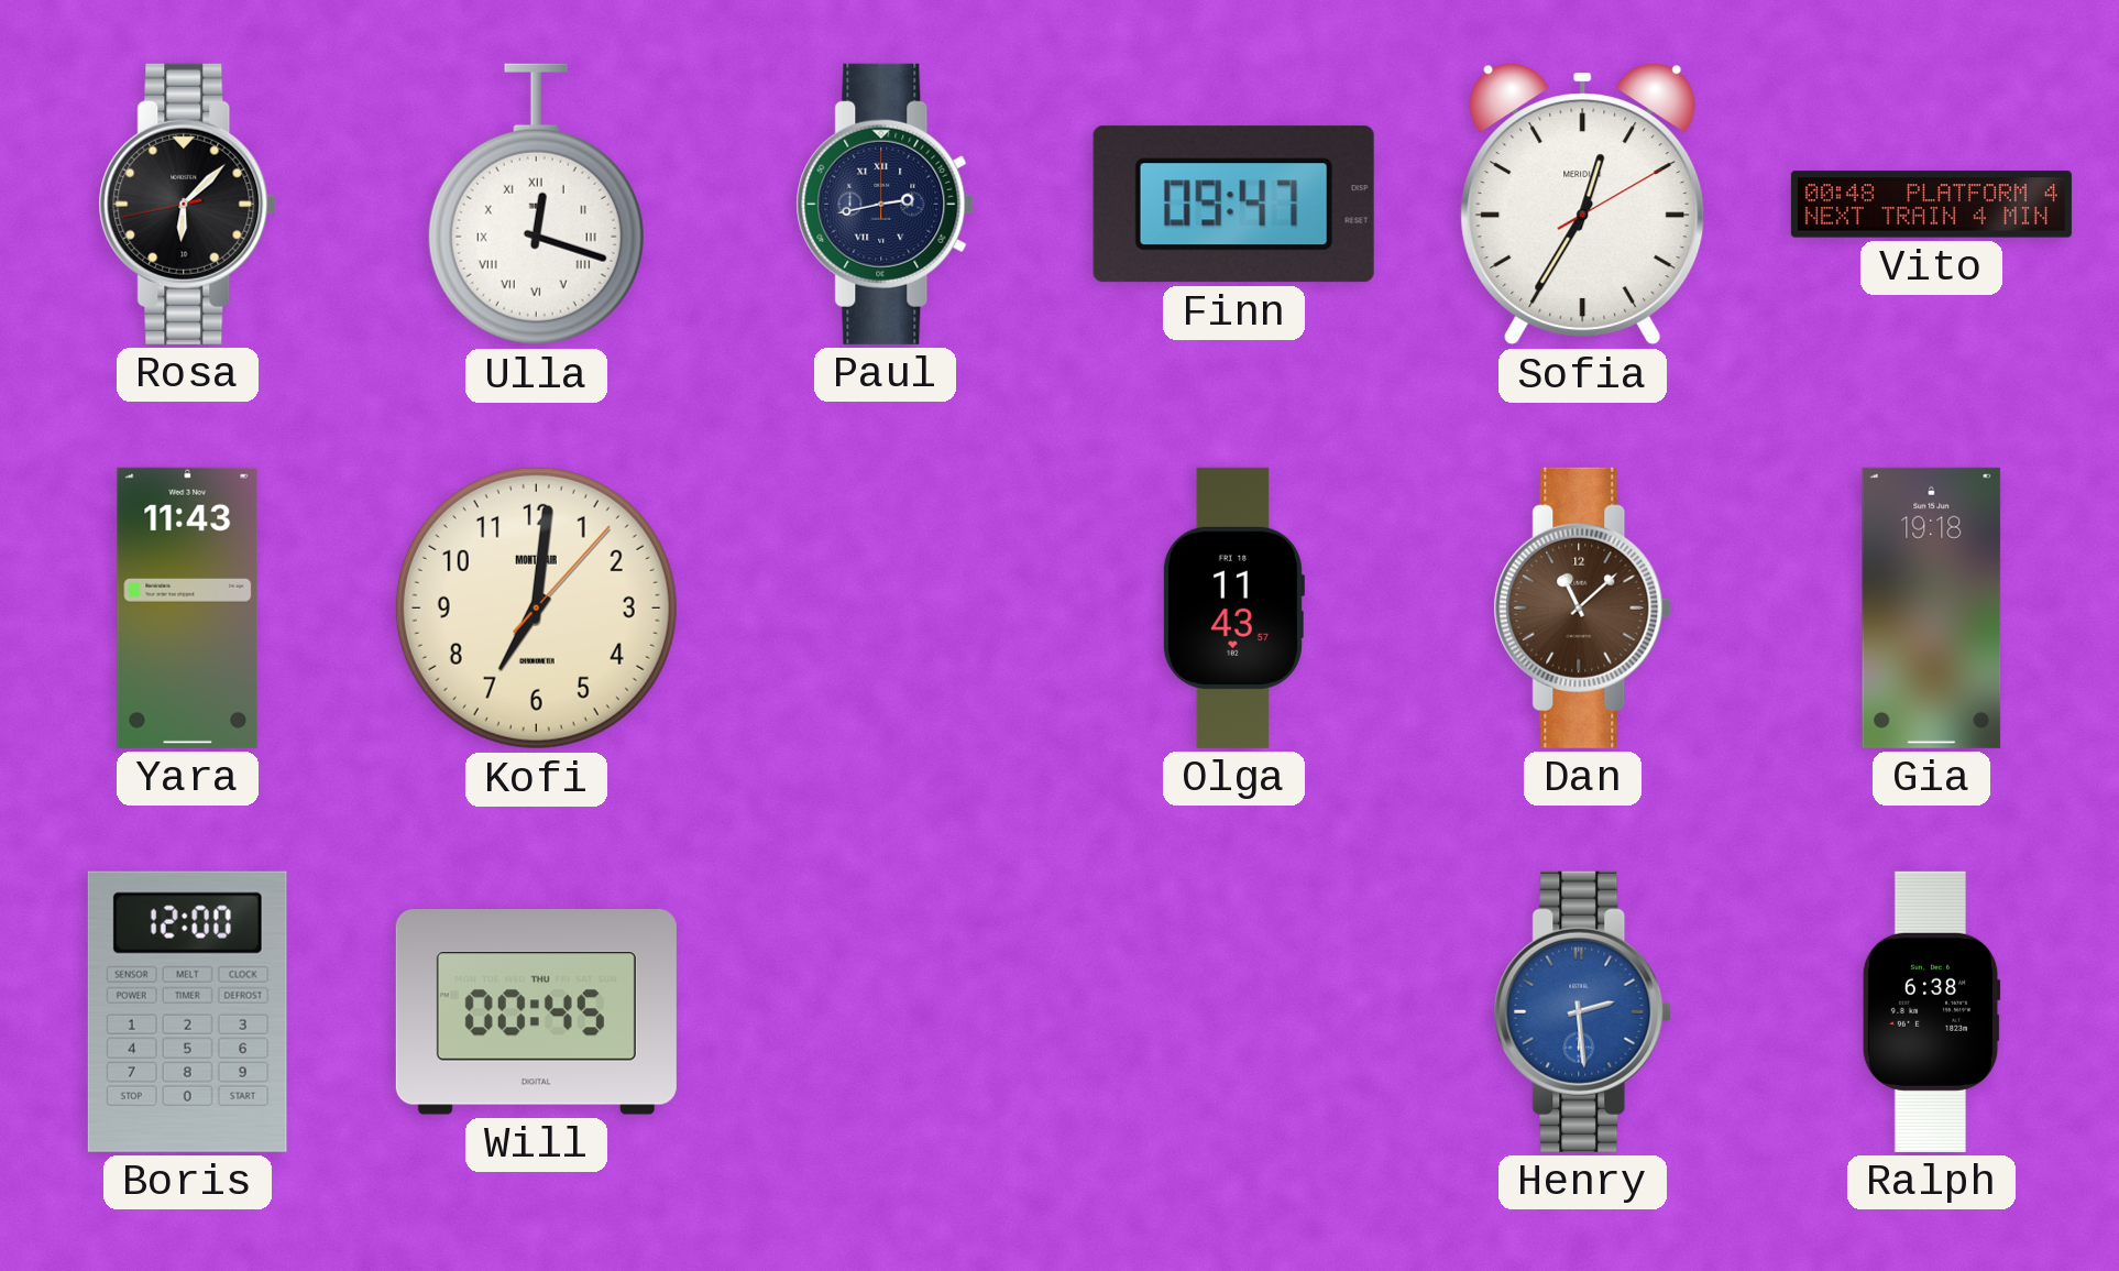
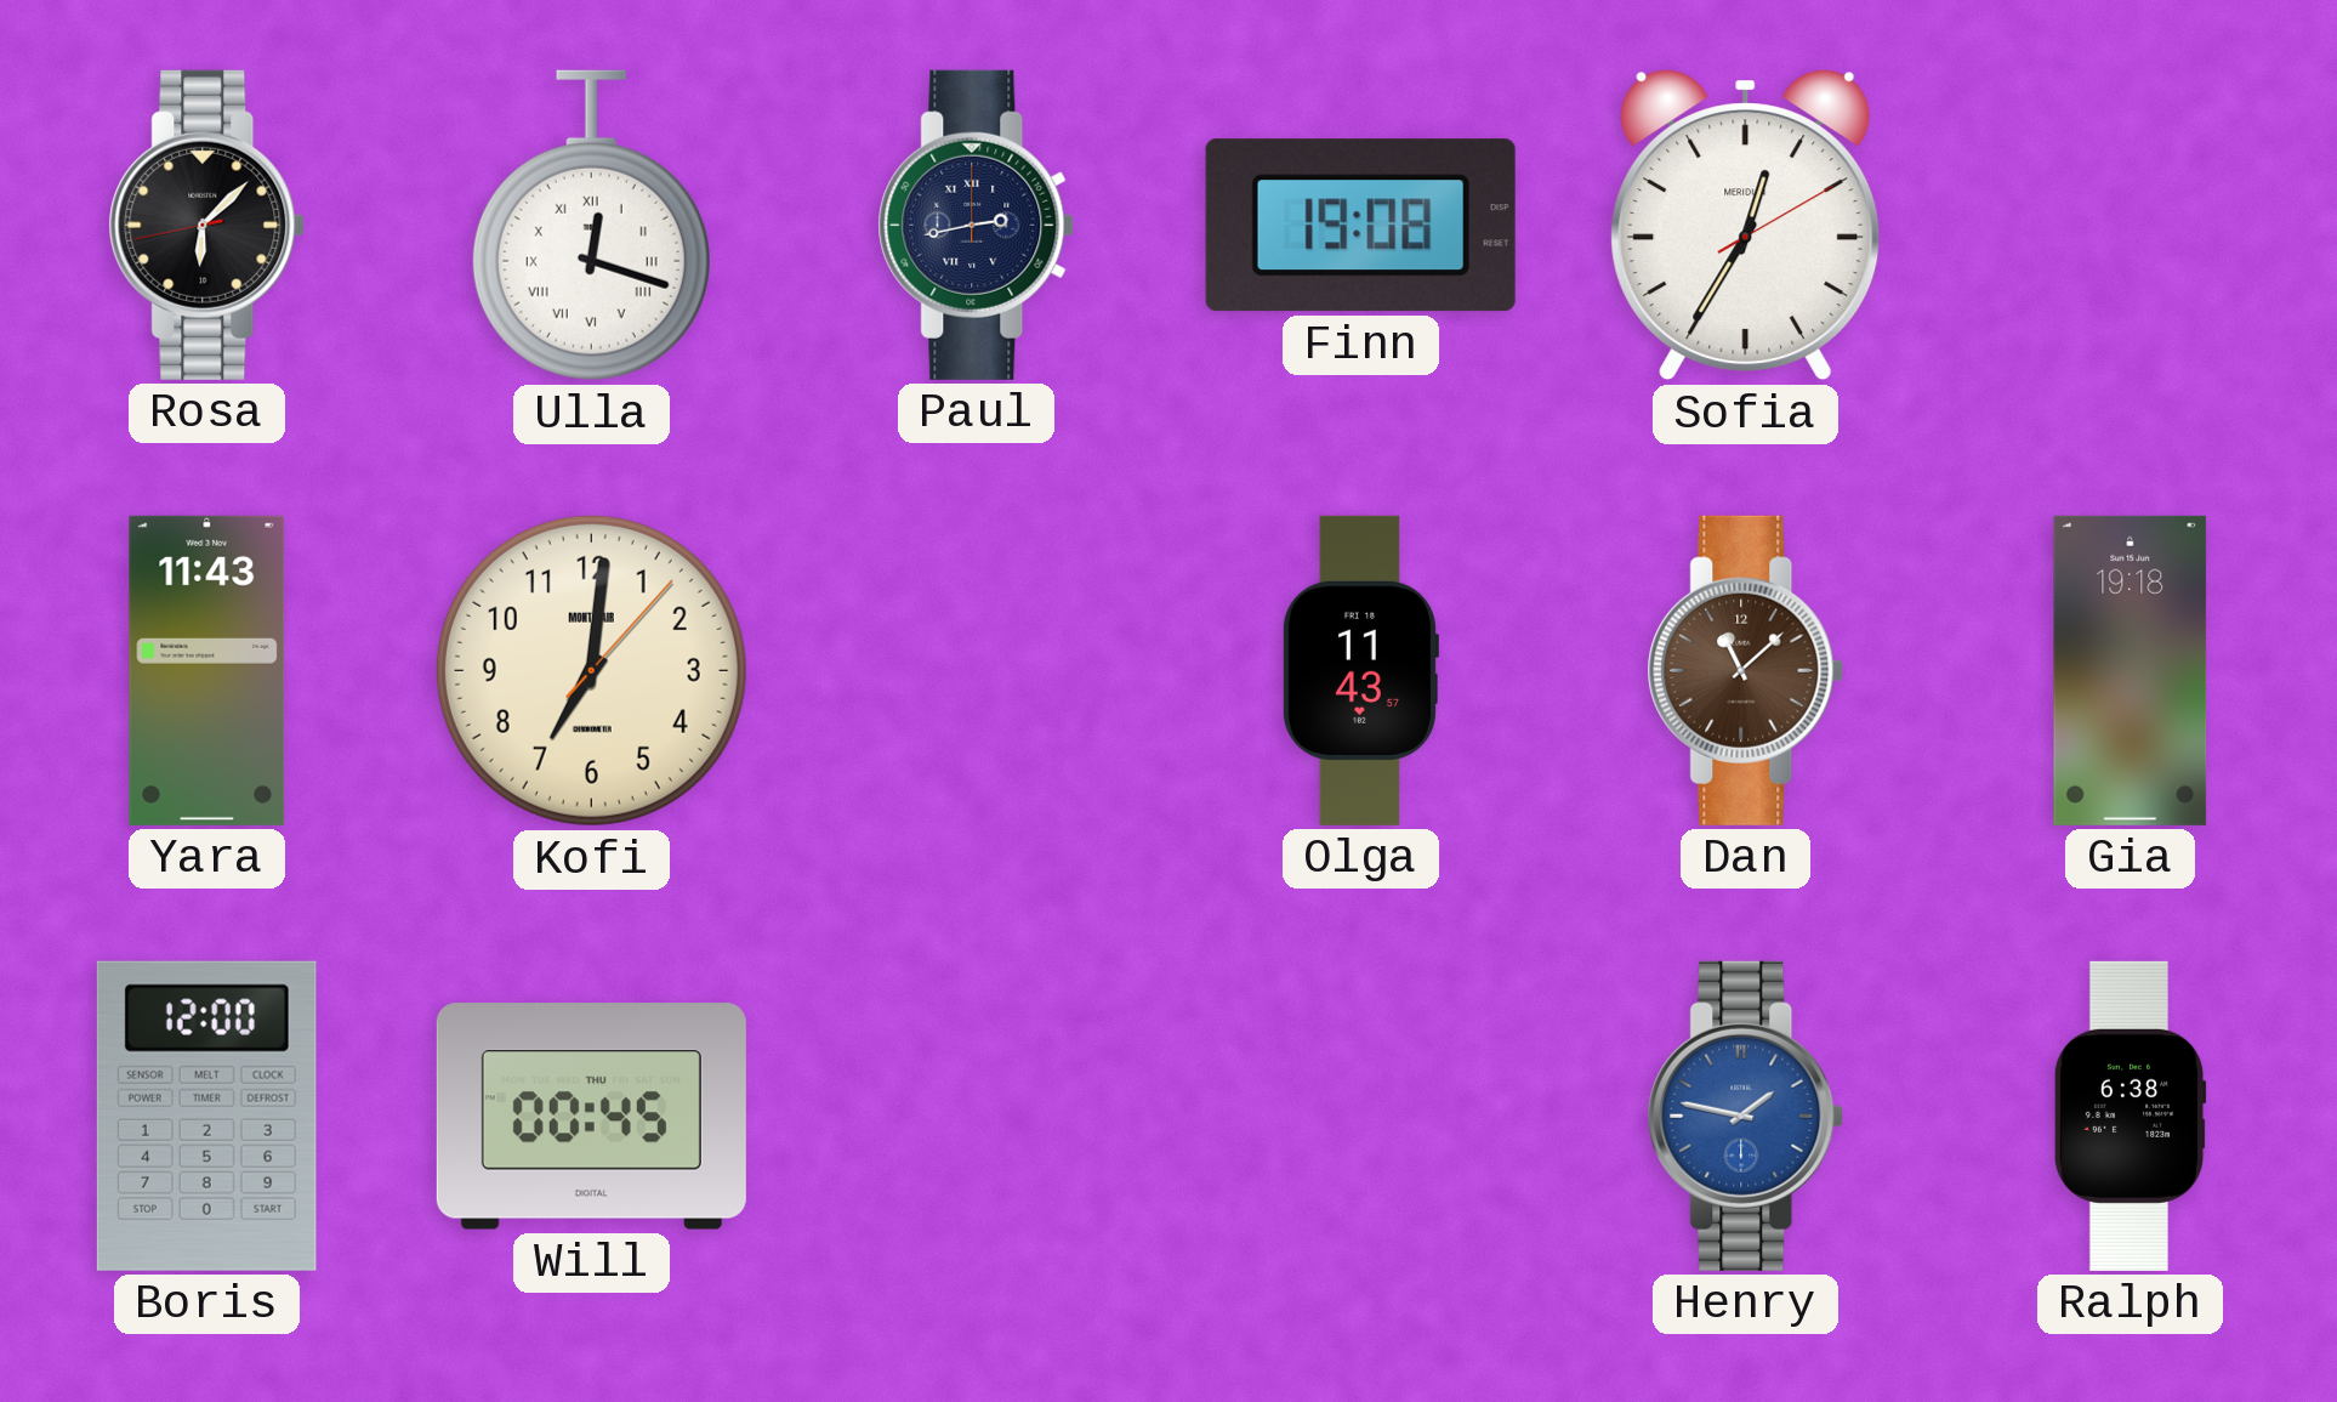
Finn: 09:47 -> 19:08
Vito: 00:48 -> none
Henry: 2:29 -> 1:47
